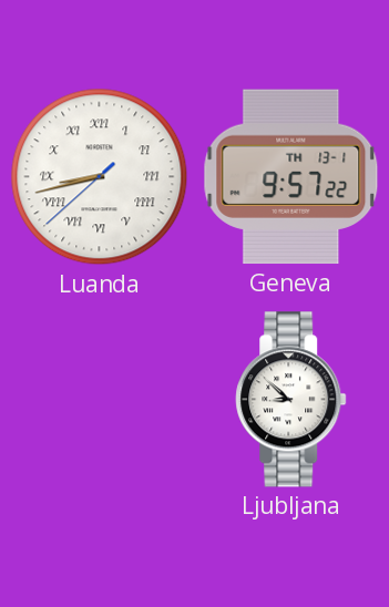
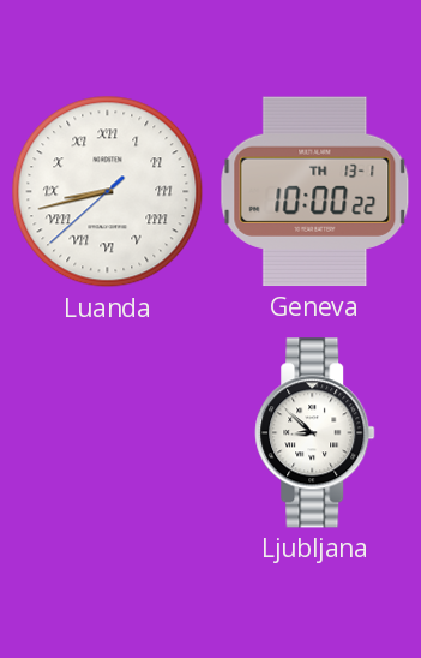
Geneva: 9:57 -> 10:00
